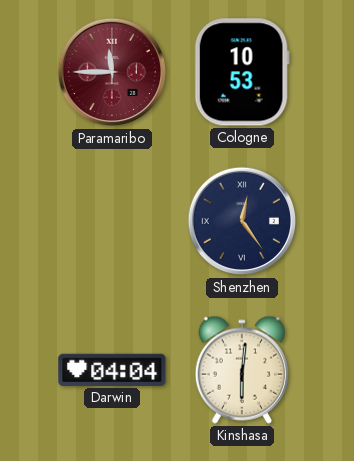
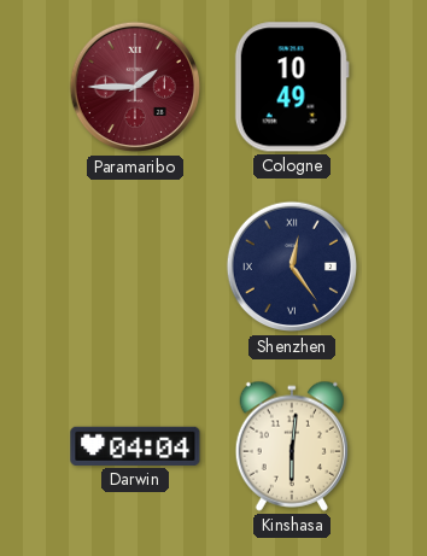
Paramaribo: 11:45 -> 1:45
Cologne: 10:53 -> 10:49
